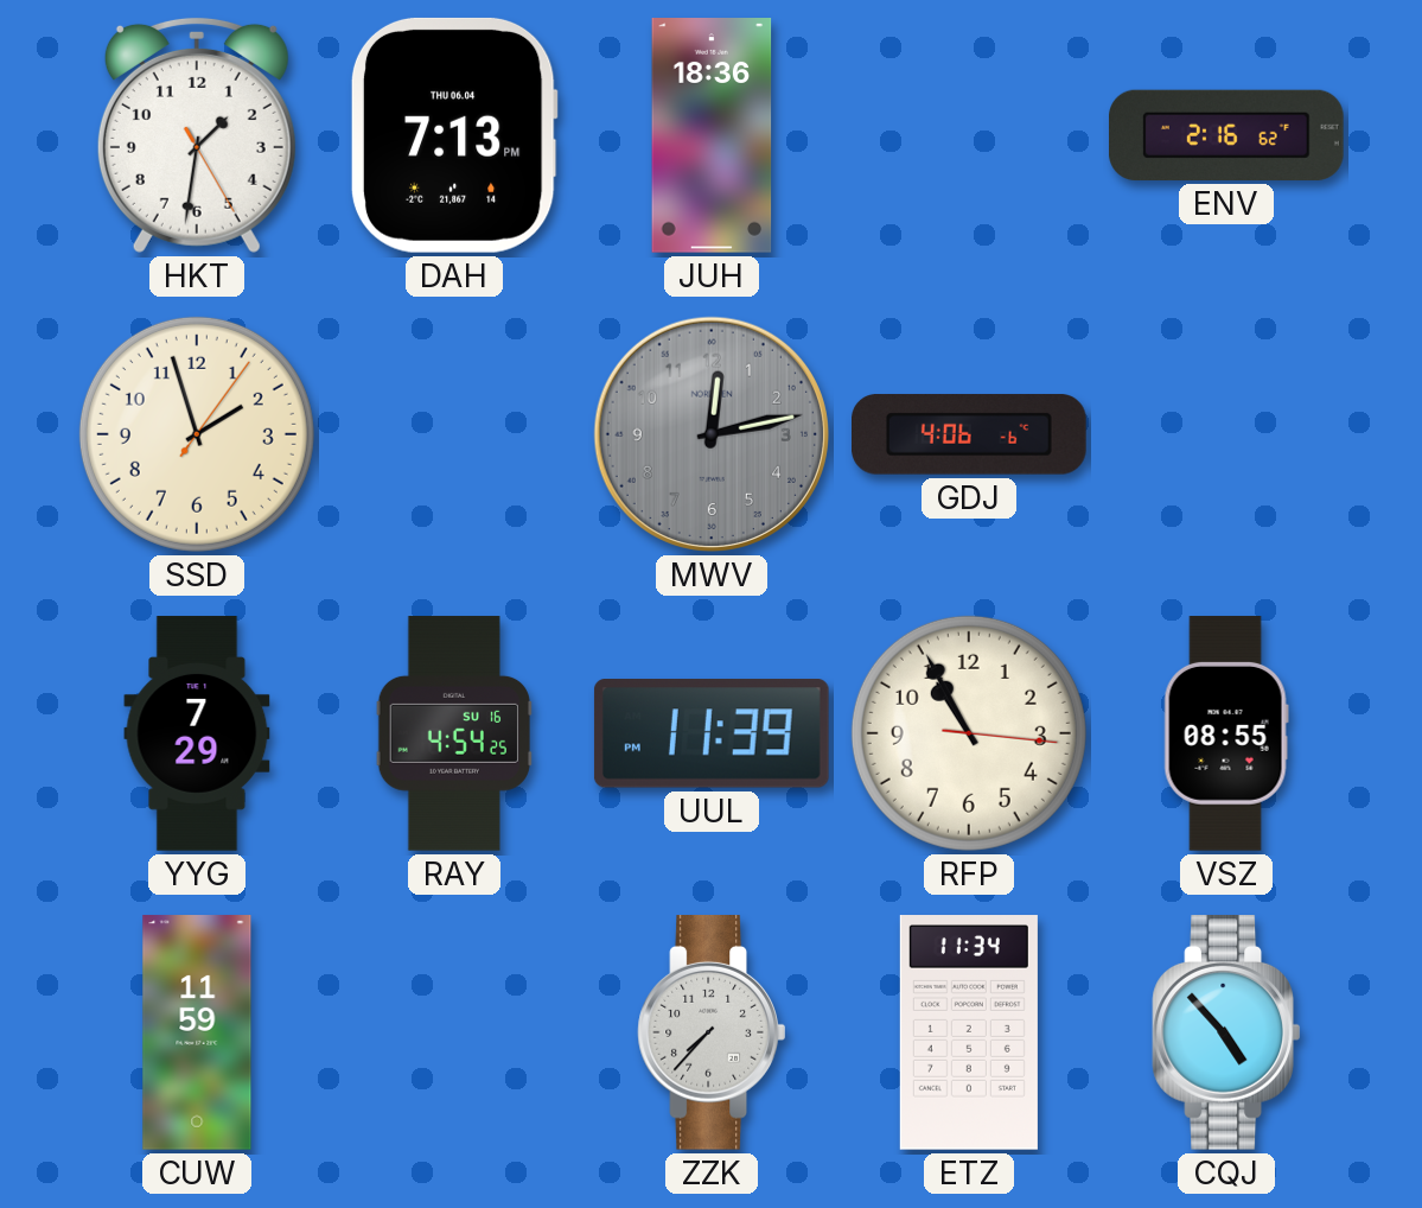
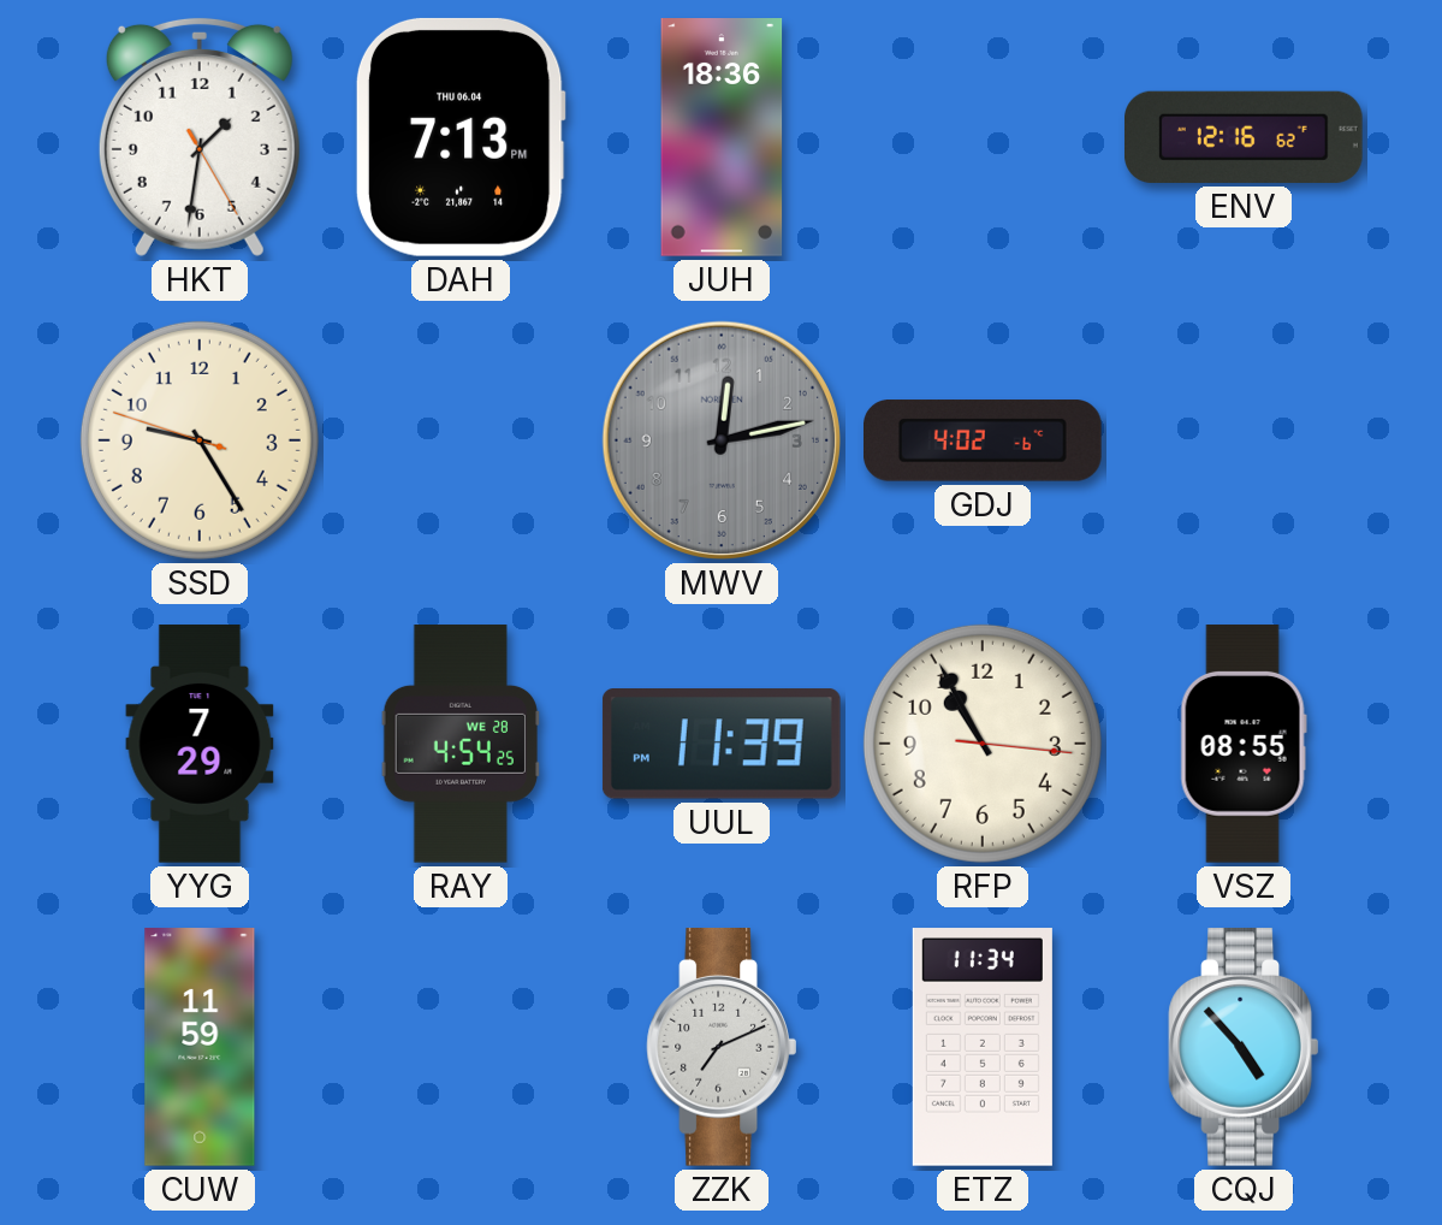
ENV: 2:16 -> 12:16
SSD: 1:57 -> 9:24
GDJ: 4:06 -> 4:02
RAY date: SU 16 -> WE 28
ZZK: 7:37 -> 7:11
